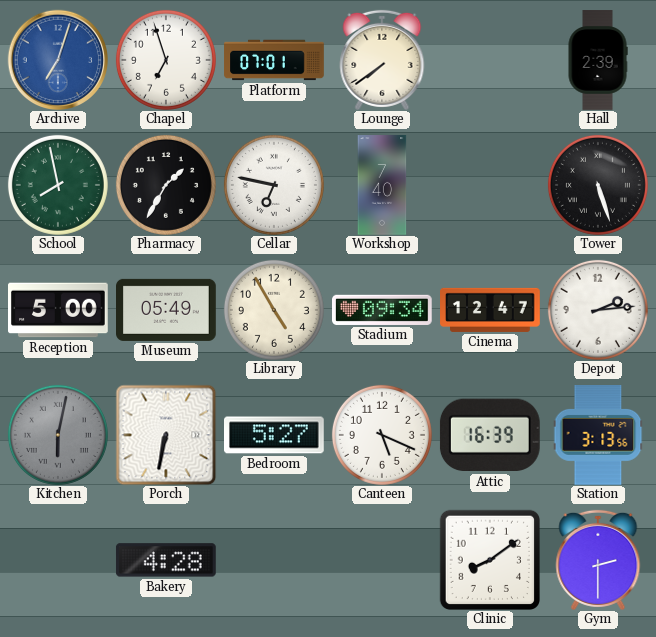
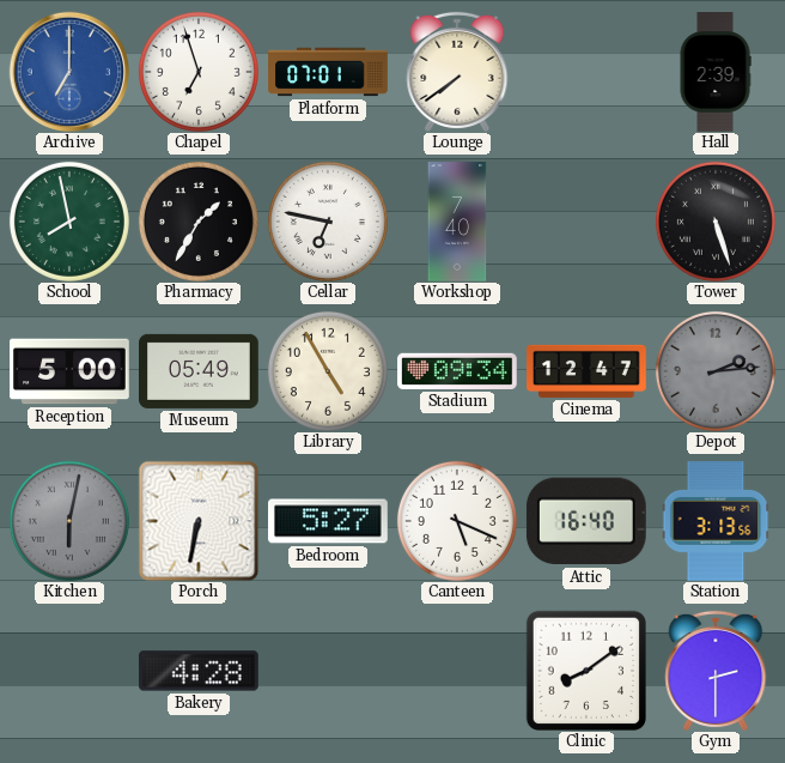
Archive: 7:03 -> 7:00
Depot dial: white -> grey
Attic: 16:39 -> 16:40
